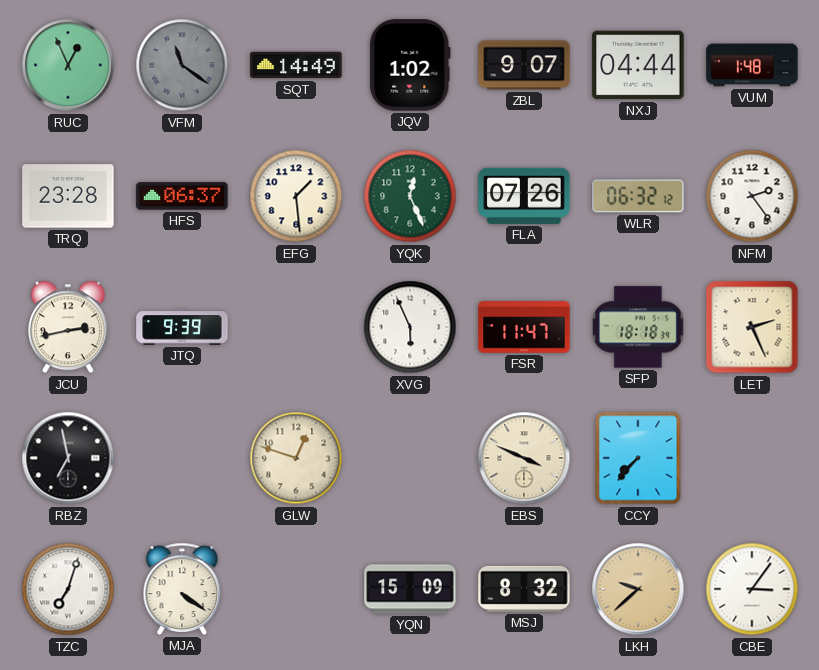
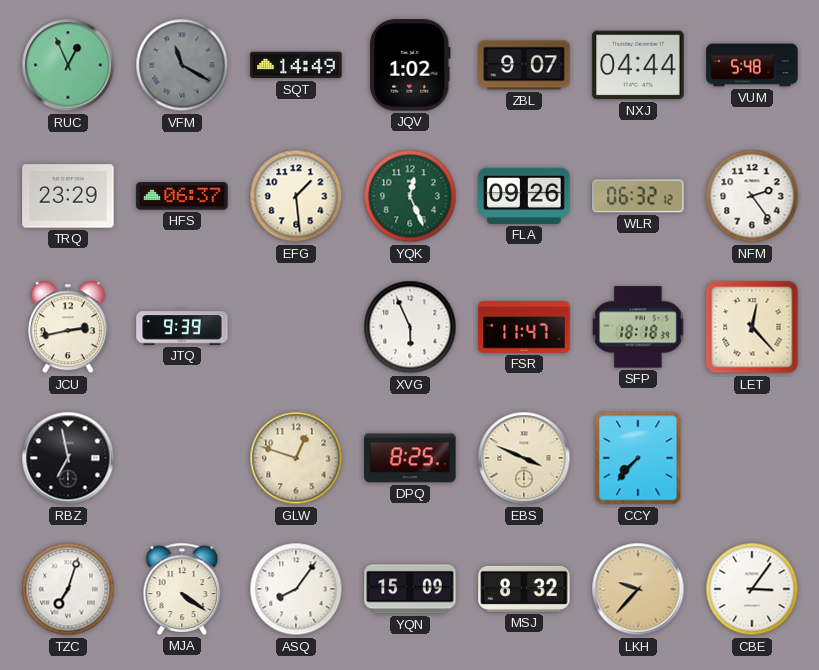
VFM: 11:21 -> 11:20
VUM: 1:48 -> 5:48
TRQ: 23:28 -> 23:29
FLA: 07:26 -> 09:26
LET: 2:26 -> 12:23
DPQ: none -> 8:25
ASQ: none -> 8:06
LKH: 9:38 -> 9:37
